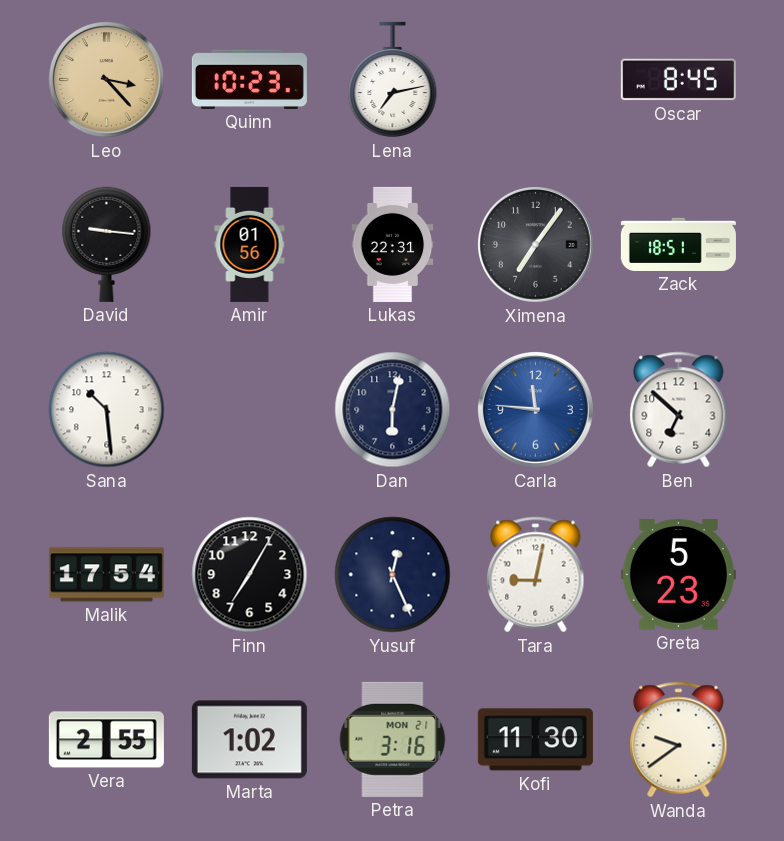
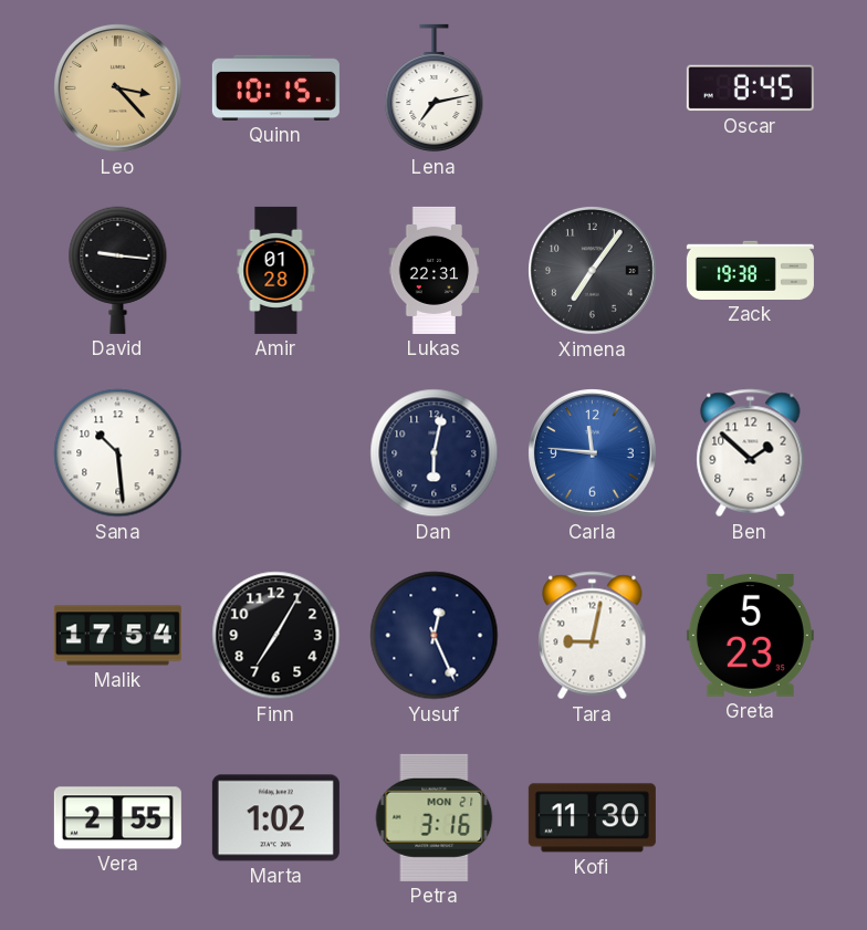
Quinn: 10:23 -> 10:15
Amir: 01:56 -> 01:28
Zack: 18:51 -> 19:38
Ben: 6:52 -> 1:52
Wanda: 9:39 -> none
